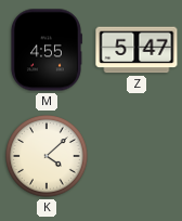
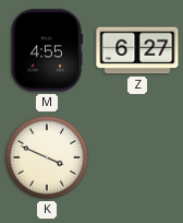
Z: 5:47 -> 6:27
K: 4:08 -> 3:49
